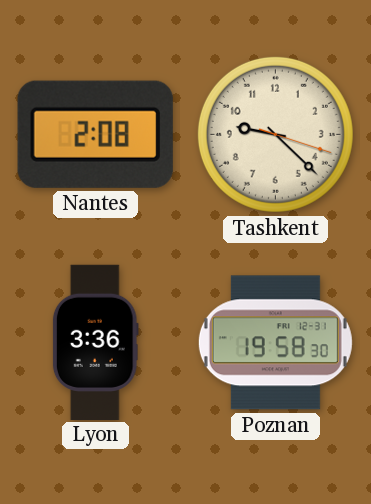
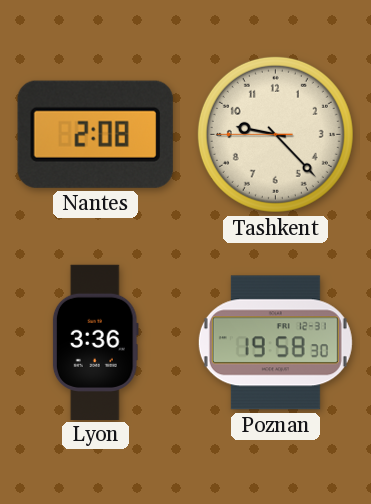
Tashkent: 9:22:18 -> 9:22:45
